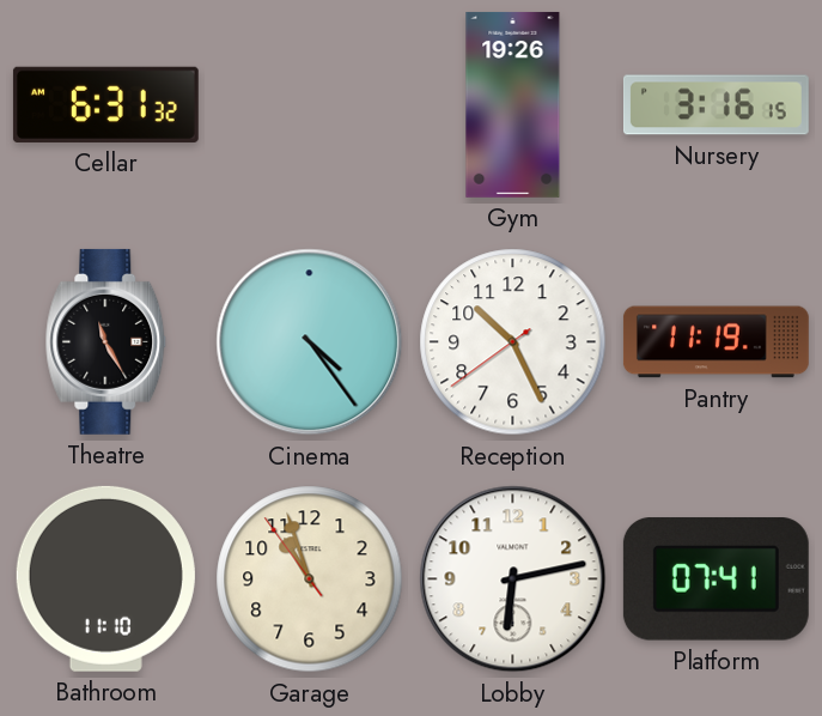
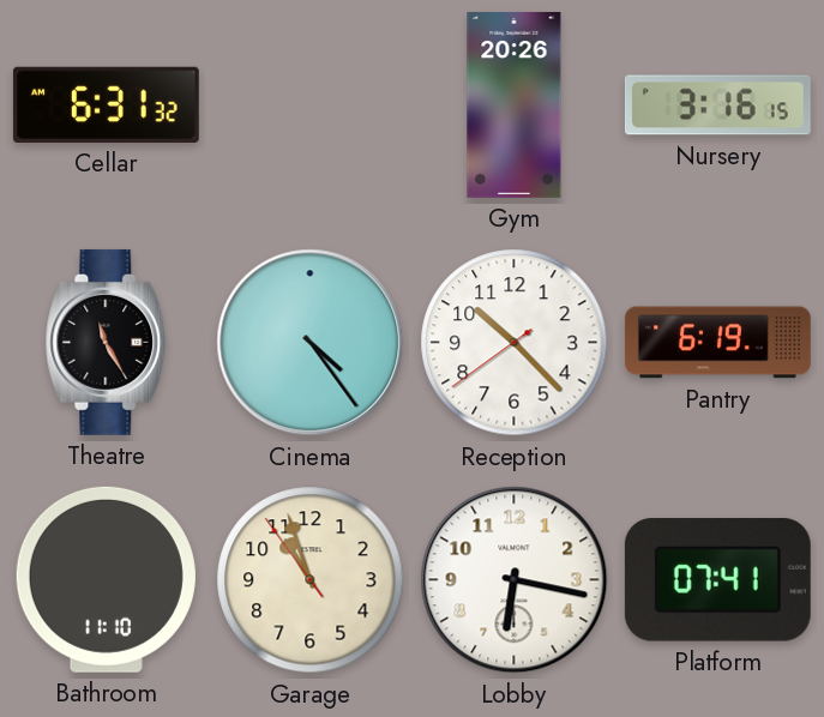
Gym: 19:26 -> 20:26
Reception: 10:25 -> 10:22
Pantry: 11:19 -> 6:19
Lobby: 6:13 -> 6:17
